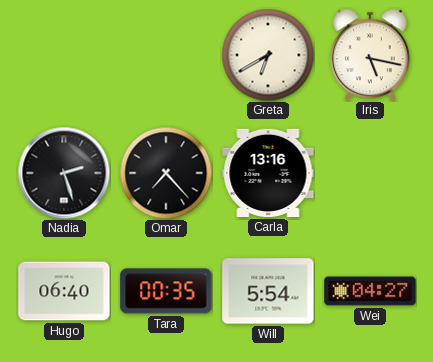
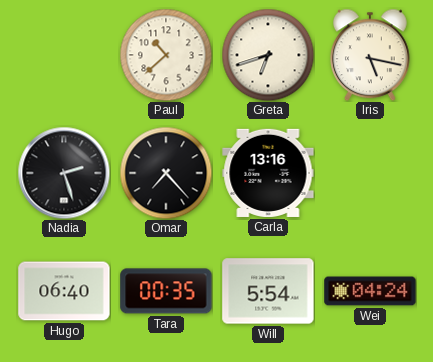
Paul: none -> 10:38
Greta: 6:40 -> 6:42
Wei: 04:27 -> 04:24
